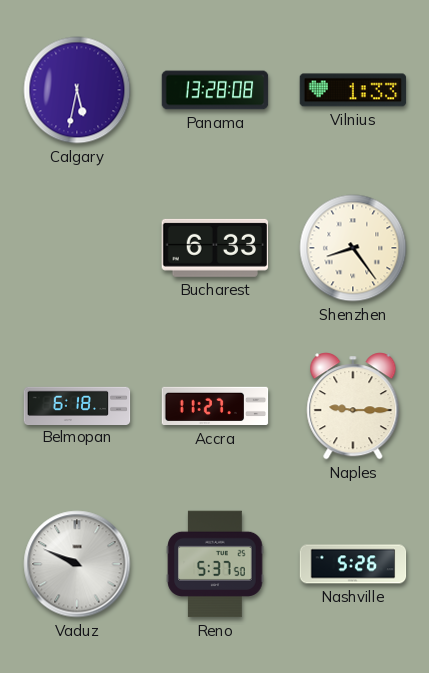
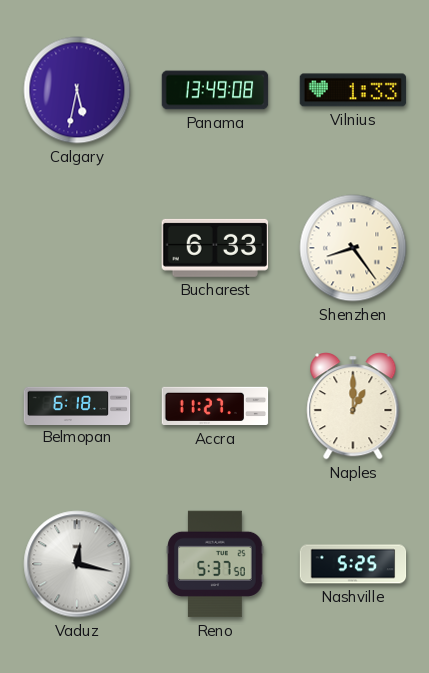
Panama: 13:28 -> 13:49
Naples: 9:15 -> 1:00
Vaduz: 9:49 -> 12:17
Nashville: 5:26 -> 5:25
